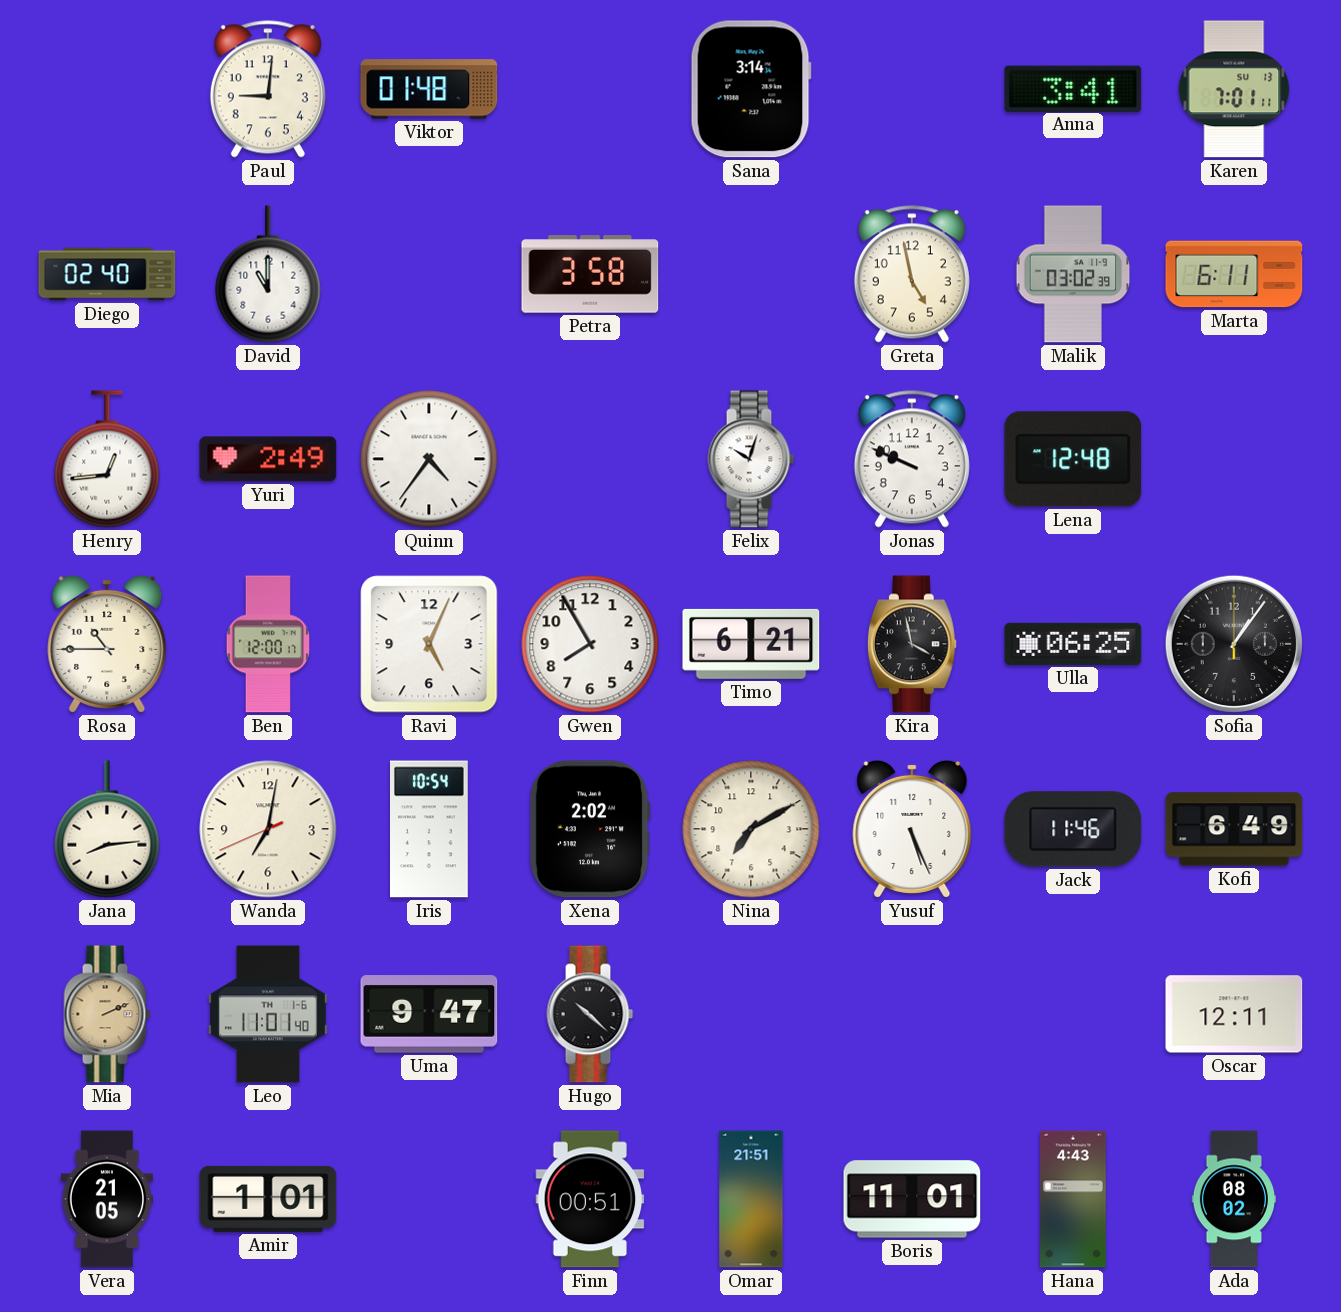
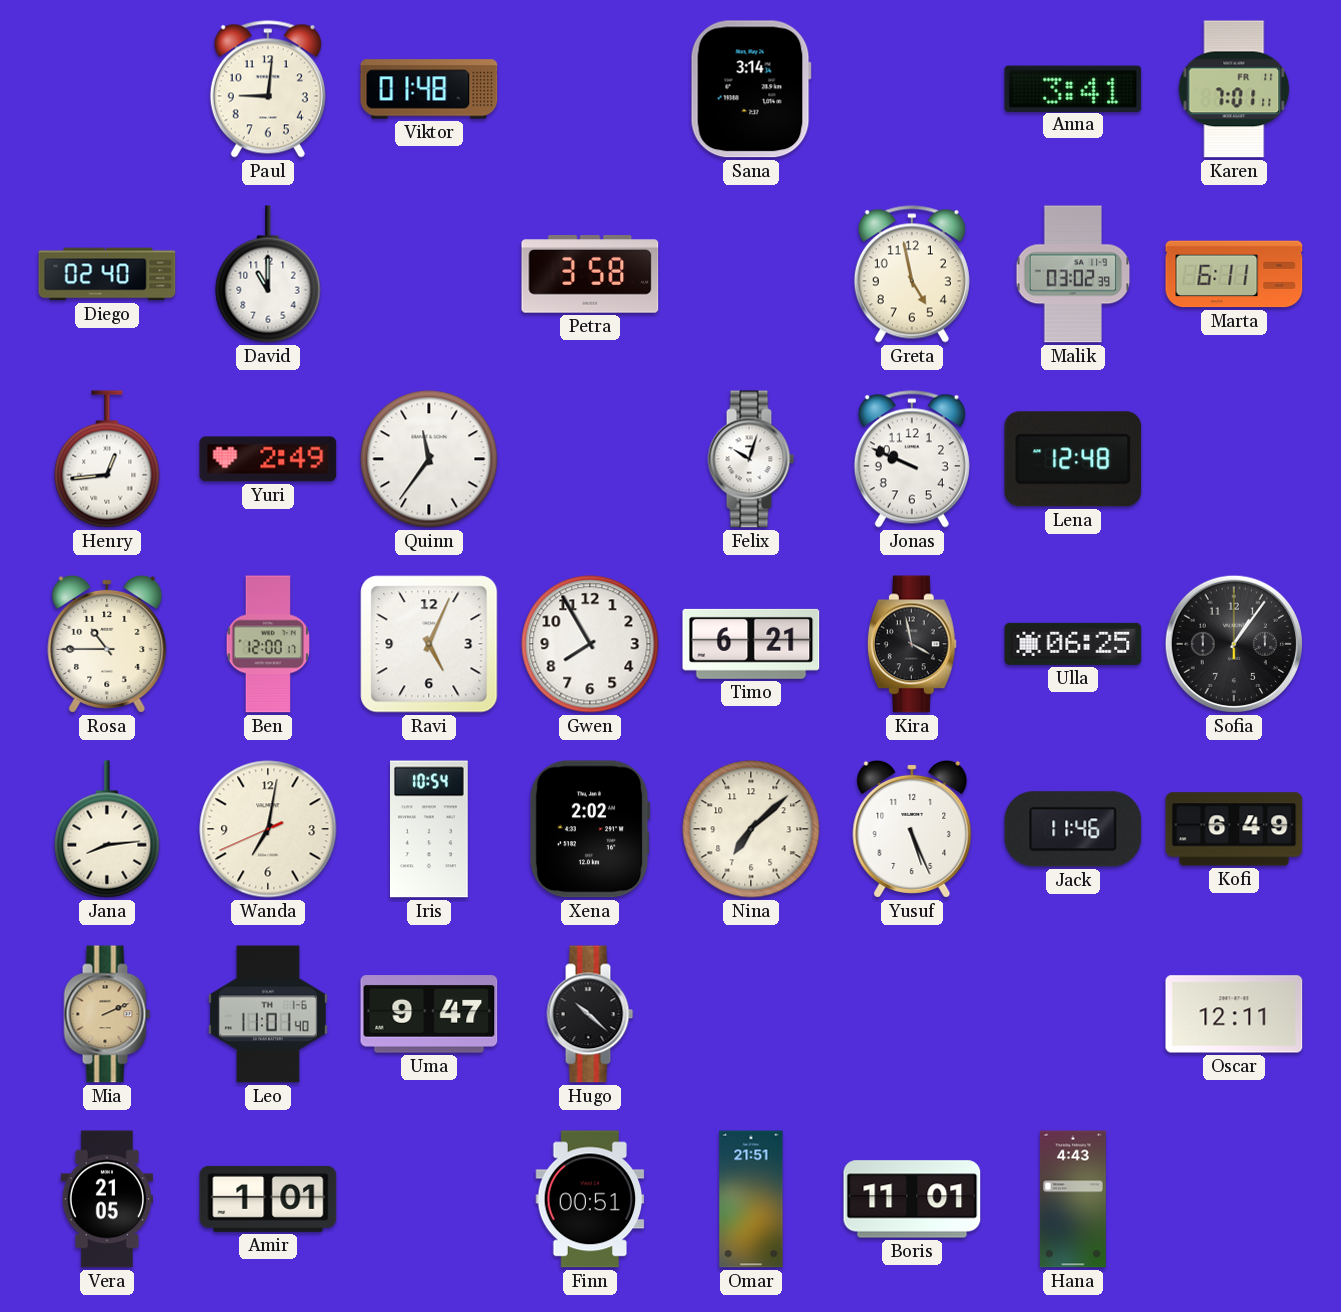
Karen date: SU 13 -> FR 11
Quinn: 4:36 -> 11:36
Nina: 7:10 -> 7:08
Ada: 08:02 -> none
